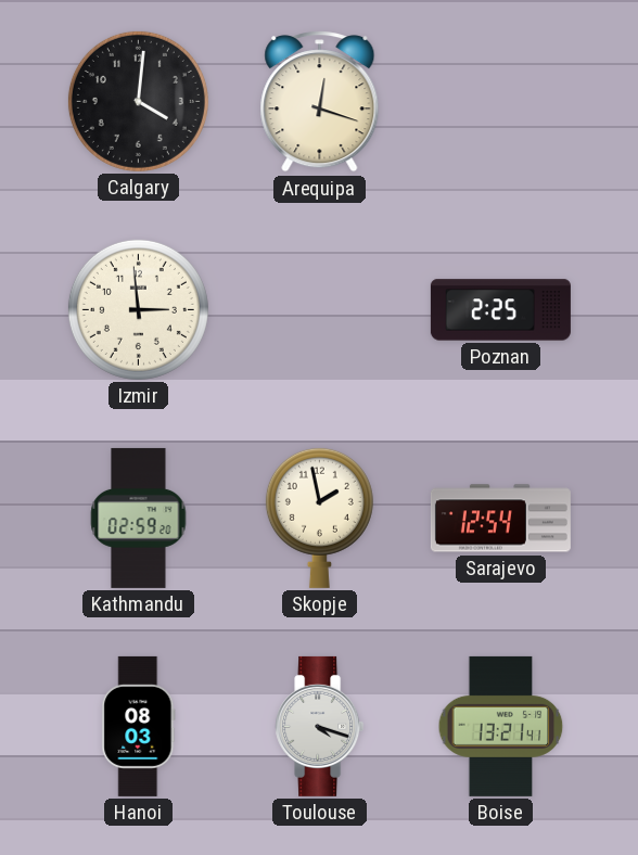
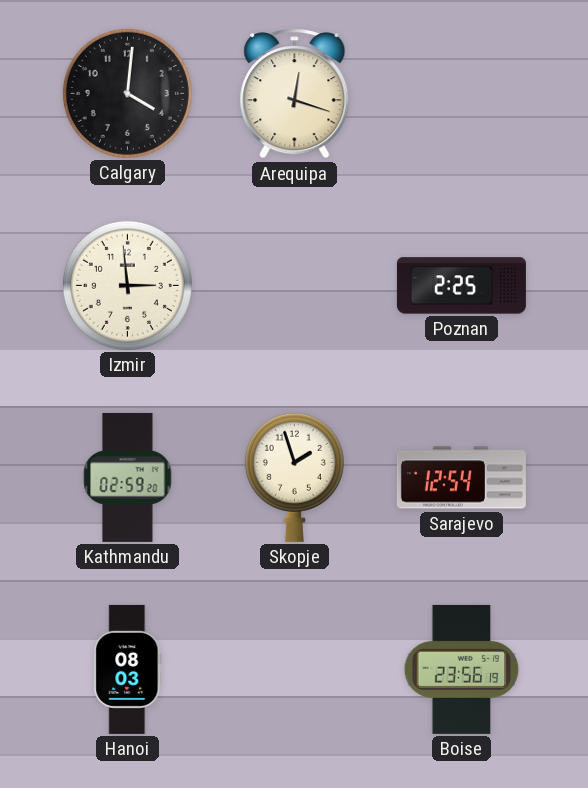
Skopje: 1:58 -> 1:57
Toulouse: 4:18 -> none
Boise: 13:21 -> 23:56
